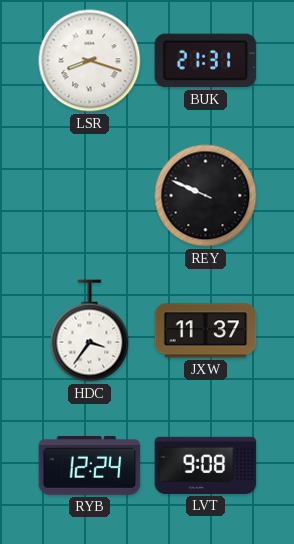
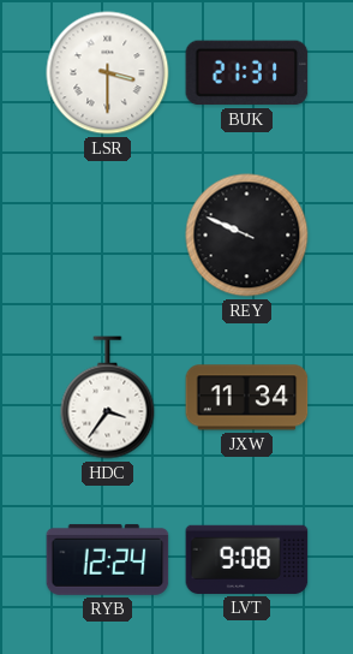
LSR: 8:18 -> 3:30
JXW: 11:37 -> 11:34
